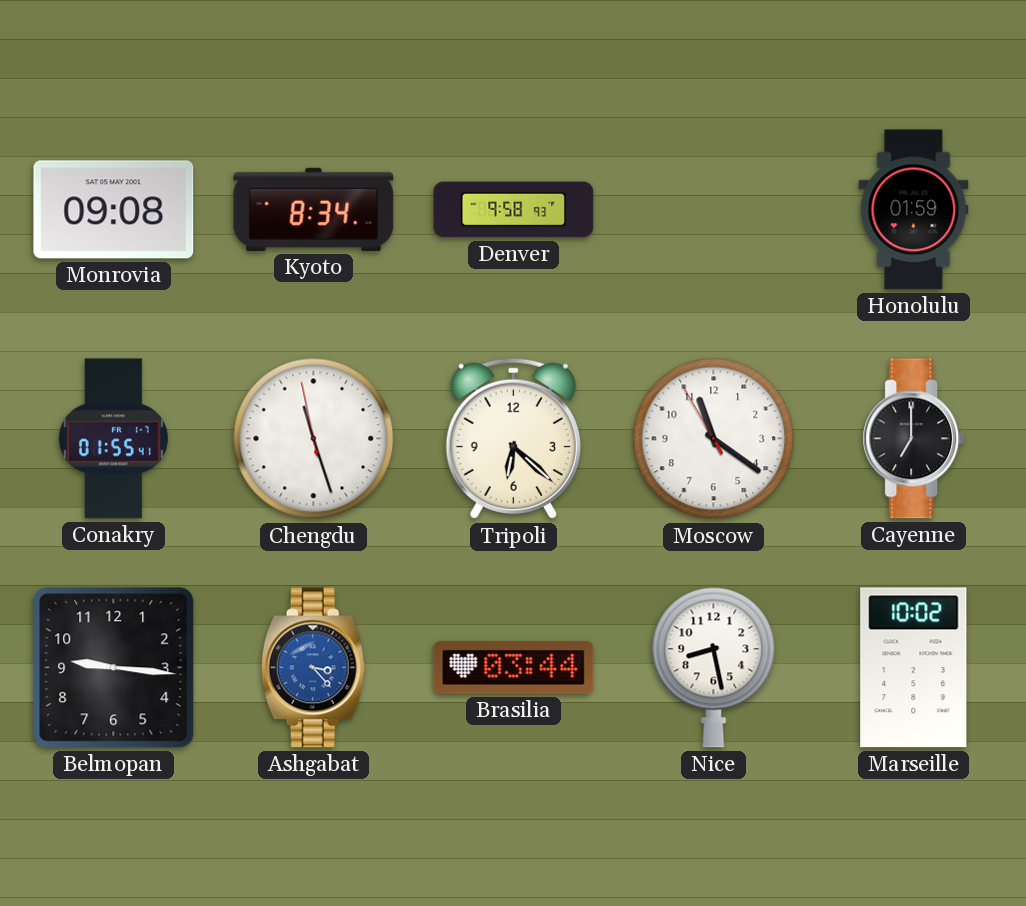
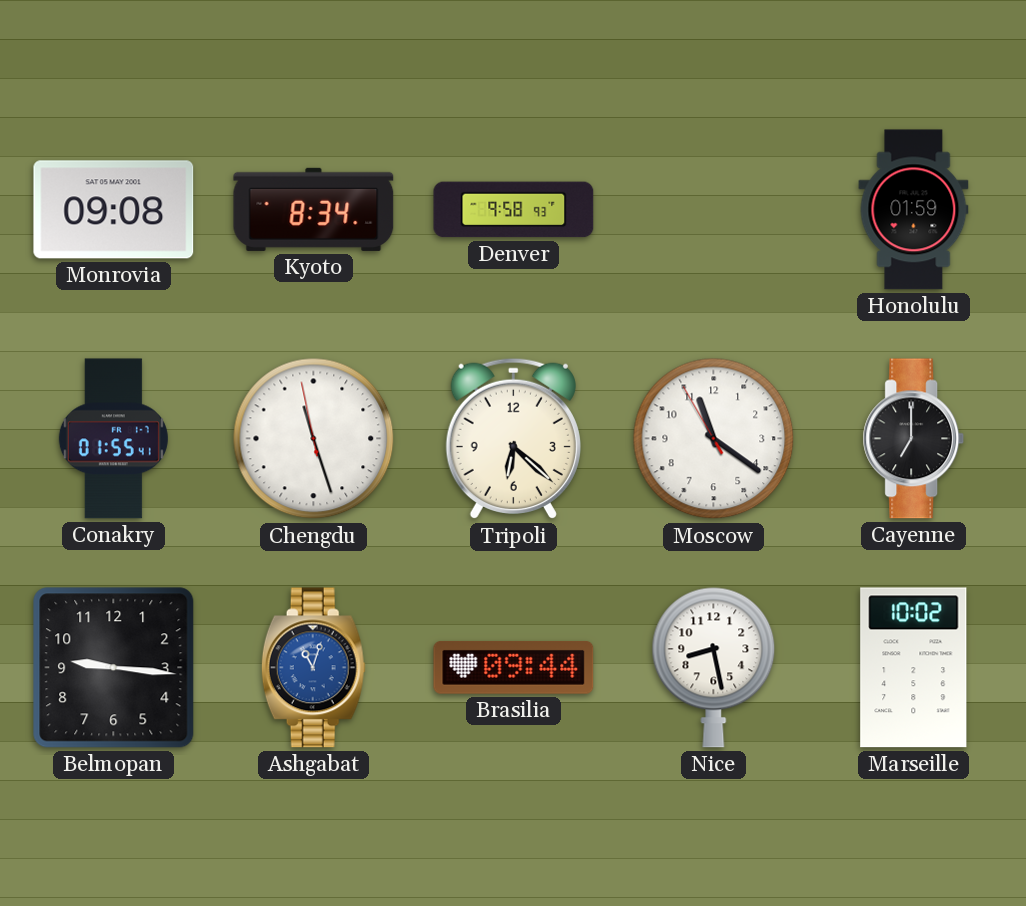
Ashgabat: 3:23 -> 11:03
Brasilia: 03:44 -> 09:44
